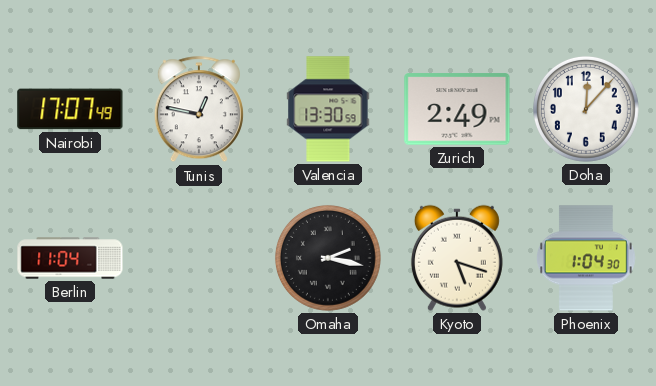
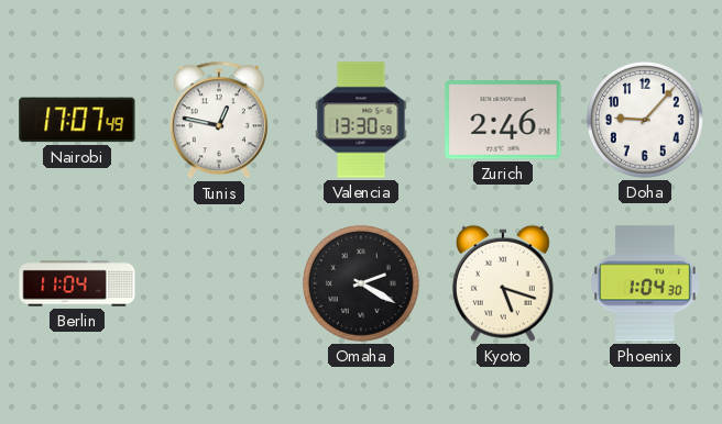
Zurich: 2:49 -> 2:46
Doha: 12:07 -> 9:07
Omaha: 2:17 -> 2:20
